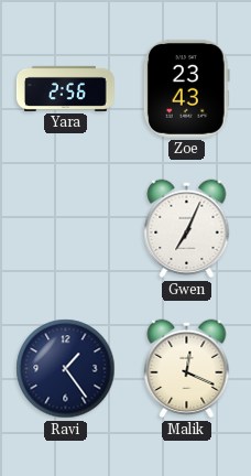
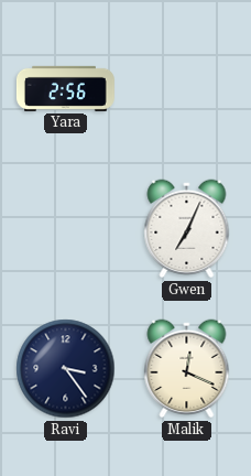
Zoe: 23:43 -> none
Ravi: 1:24 -> 3:24
